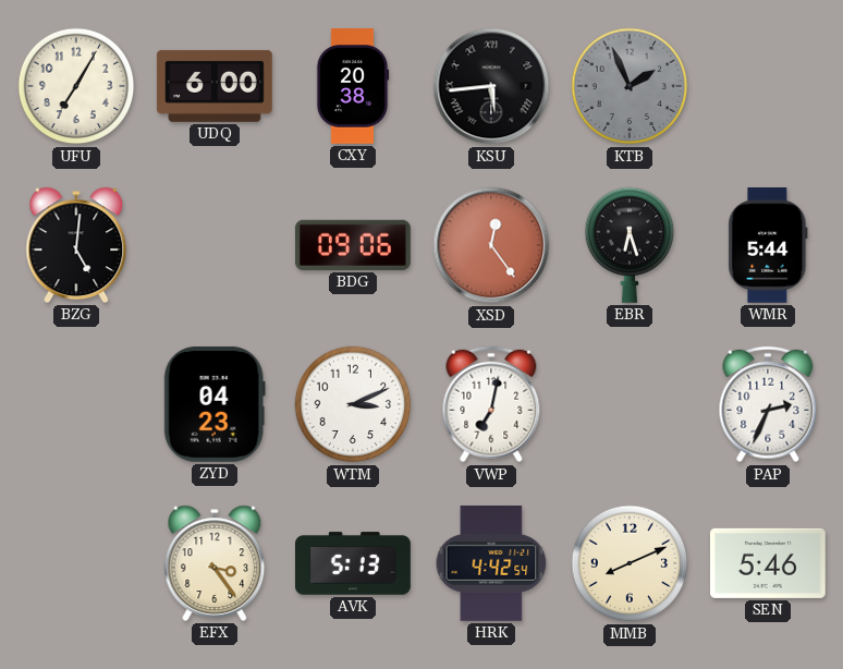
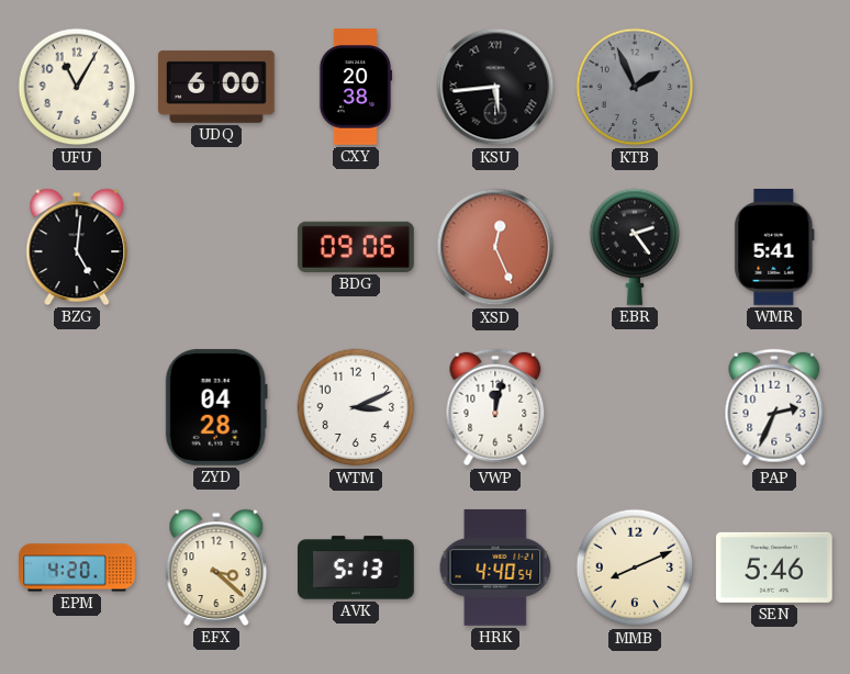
UFU: 7:05 -> 11:05
XSD: 12:24 -> 12:26
EBR: 6:27 -> 2:24
WMR: 5:44 -> 5:41
ZYD: 04:23 -> 04:28
VWP: 7:02 -> 12:02
EPM: none -> 4:20
EFX: 3:24 -> 3:22
HRK: 4:42 -> 4:40
